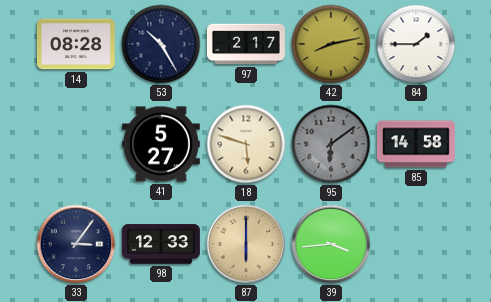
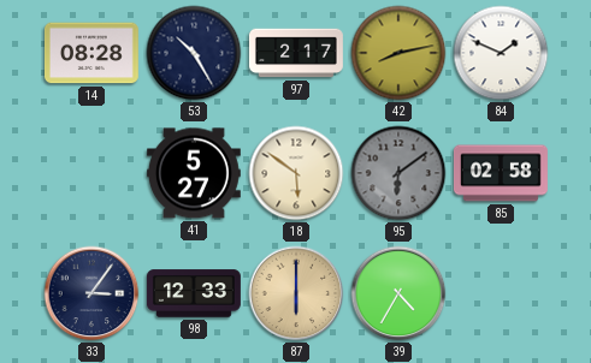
84: 1:45 -> 1:49
18: 5:48 -> 5:51
85: 14:58 -> 02:58
39: 3:44 -> 4:35
